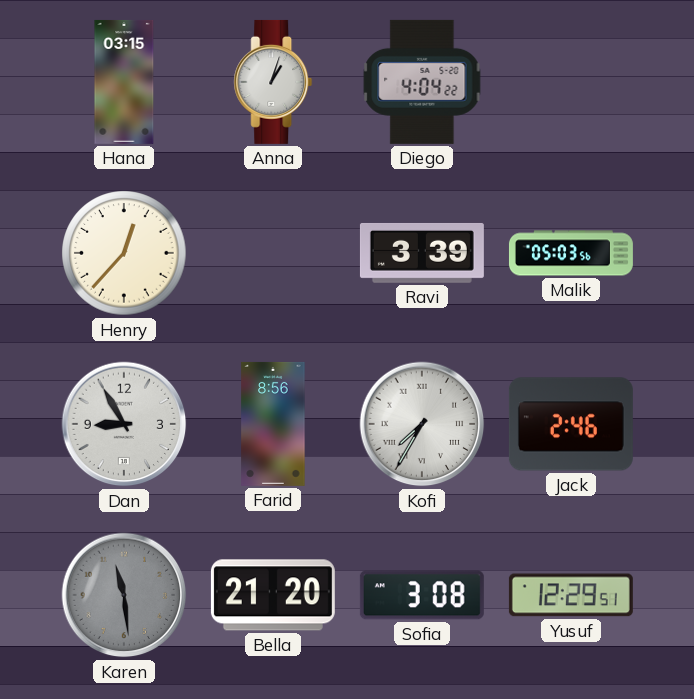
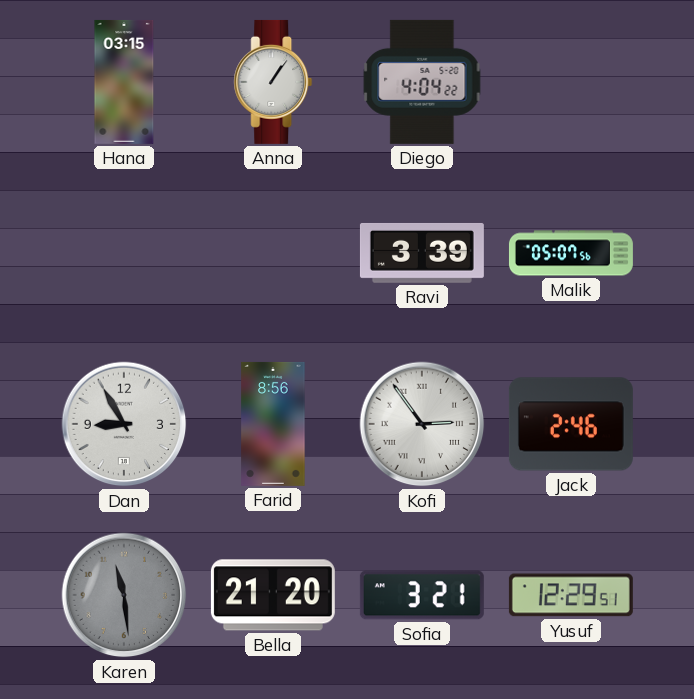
Anna: 1:03 -> 1:06
Henry: 12:37 -> none
Malik: 05:03 -> 05:07
Kofi: 7:35 -> 2:54
Sofia: 3:08 -> 3:21
